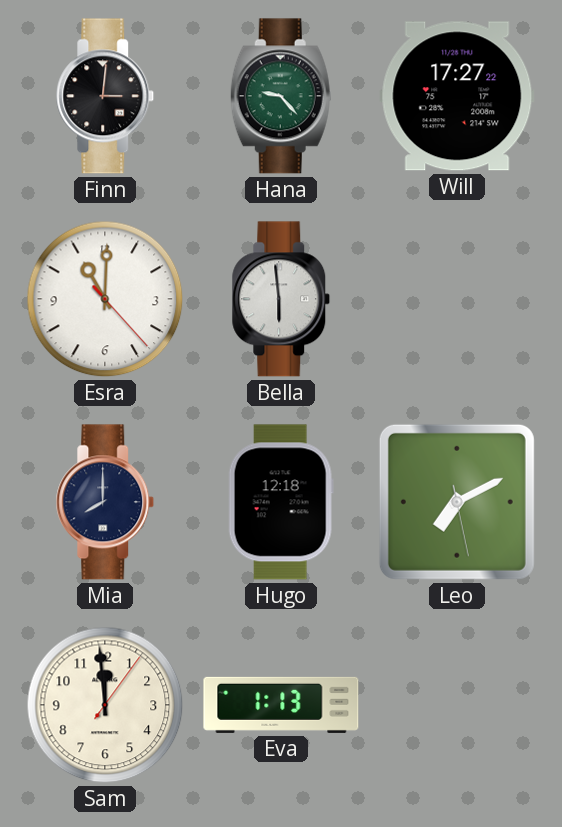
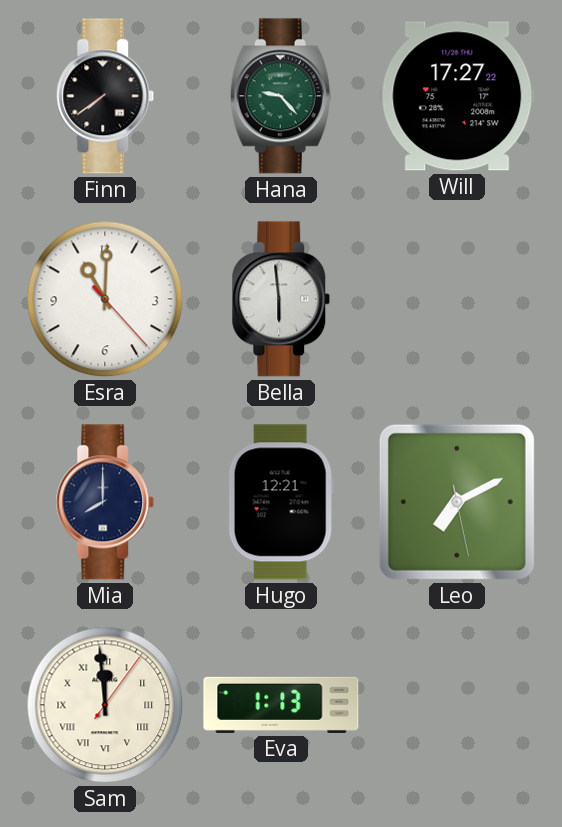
Finn: 3:01 -> 7:39
Hugo: 12:18 -> 12:21
Sam numerals: Arabic -> Roman
